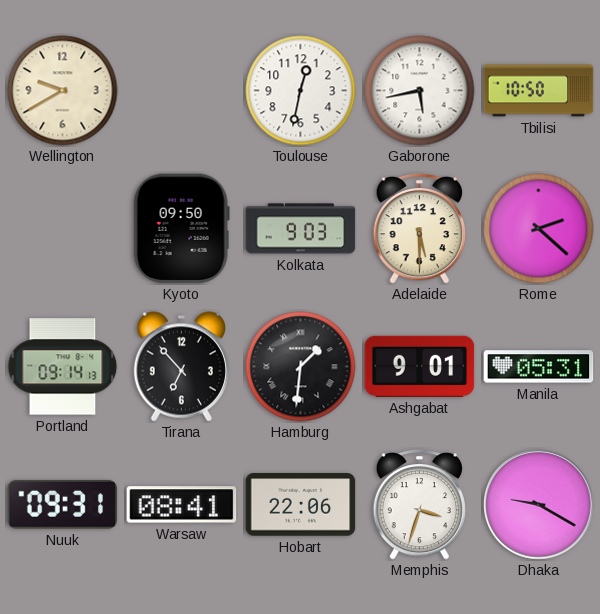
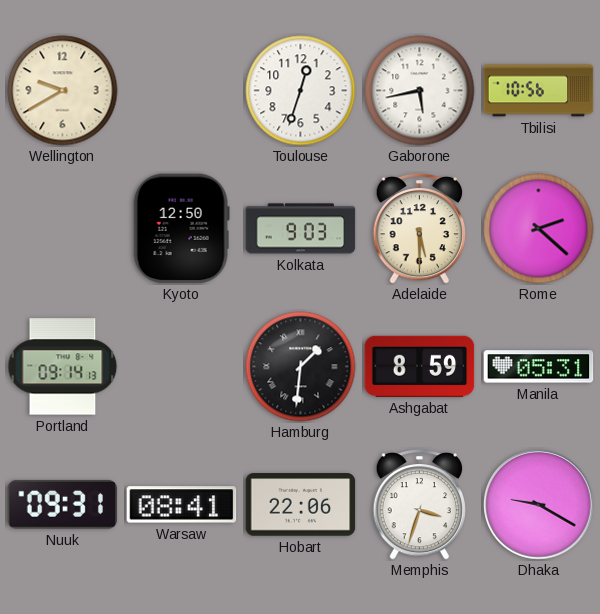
Toulouse: 12:32 -> 12:33
Tbilisi: 10:50 -> 10:56
Kyoto: 09:50 -> 12:50
Tirana: 6:53 -> none
Ashgabat: 9:01 -> 8:59
